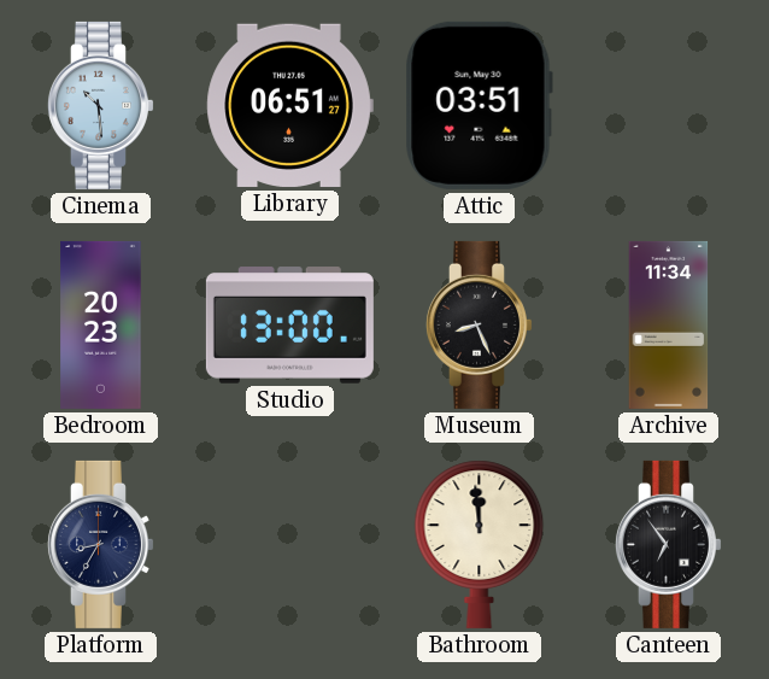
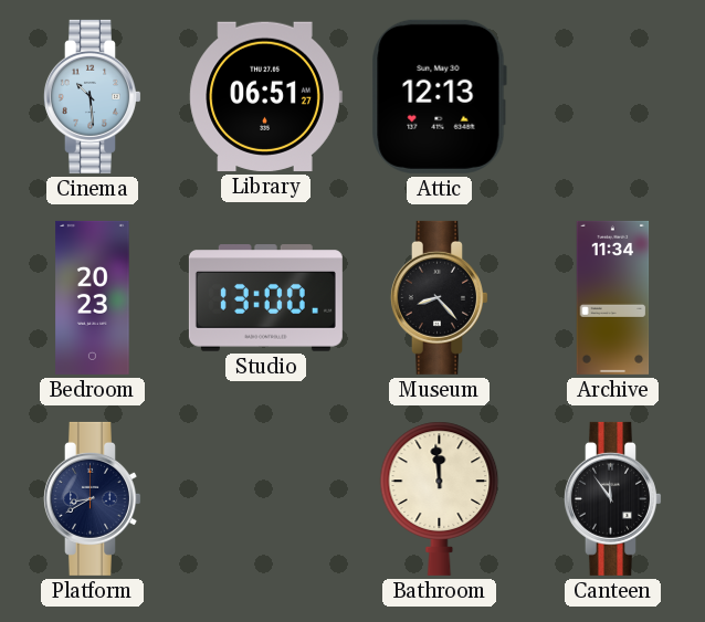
Attic: 03:51 -> 12:13
Museum: 8:26 -> 8:23
Platform: 8:35 -> 8:40
Canteen: 6:54 -> 11:54
